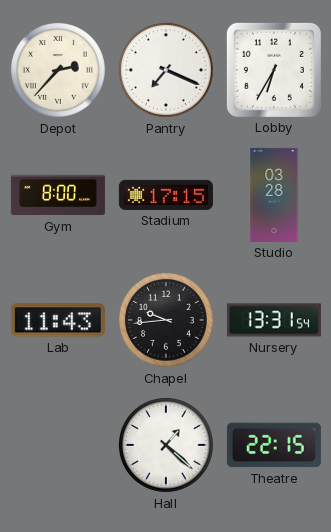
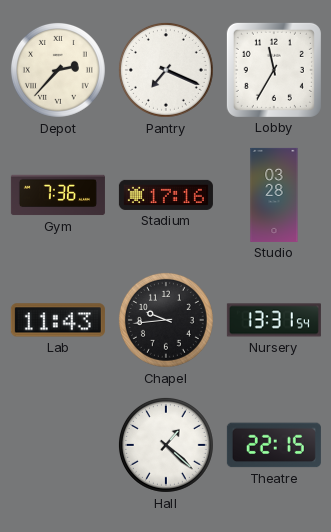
Lobby: 6:35 -> 11:35
Gym: 8:00 -> 7:36
Stadium: 17:15 -> 17:16
